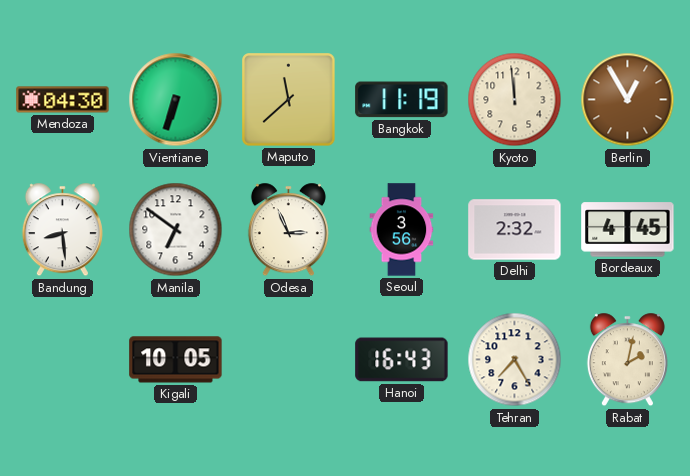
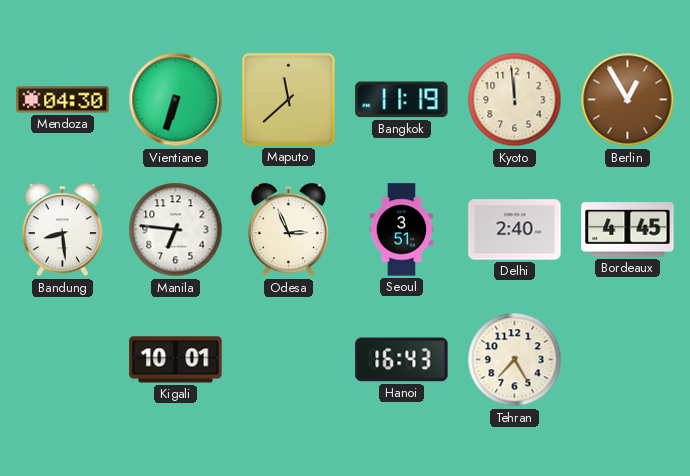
Manila: 6:51 -> 6:46
Seoul: 3:56 -> 3:51
Delhi: 2:32 -> 2:40
Kigali: 10:05 -> 10:01
Rabat: 2:02 -> none
